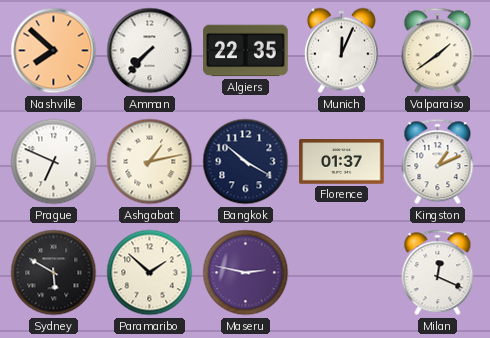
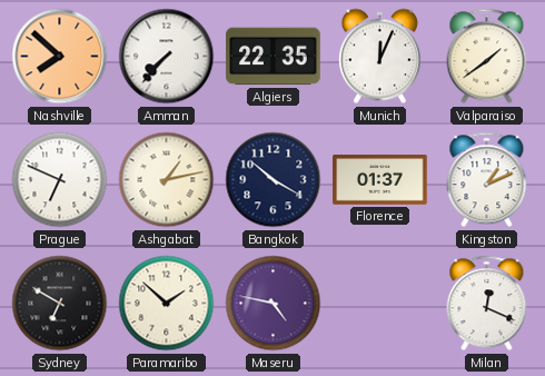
Sydney: 5:50 -> 6:50
Maseru: 2:47 -> 4:47
